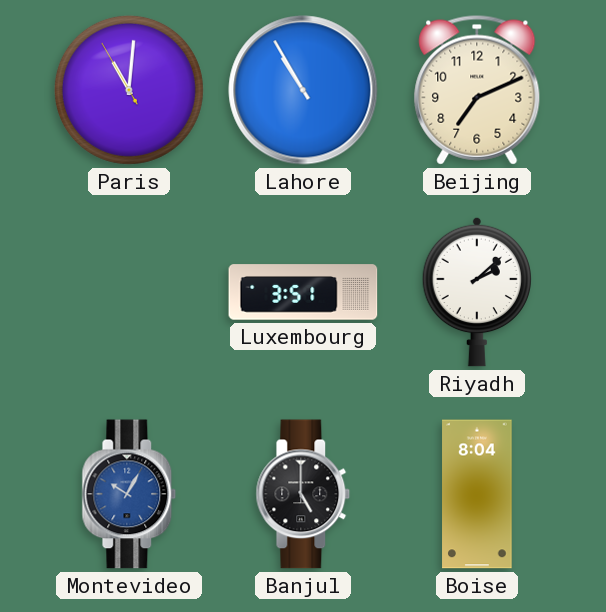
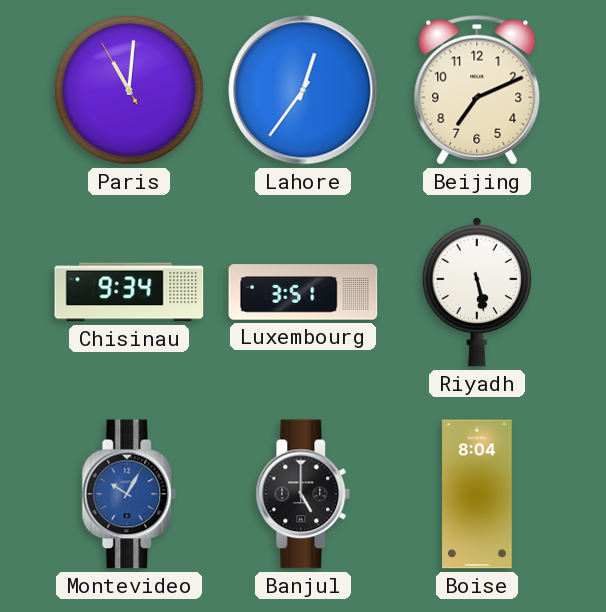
Lahore: 10:55 -> 12:36
Chisinau: none -> 9:34
Riyadh: 2:08 -> 5:28
